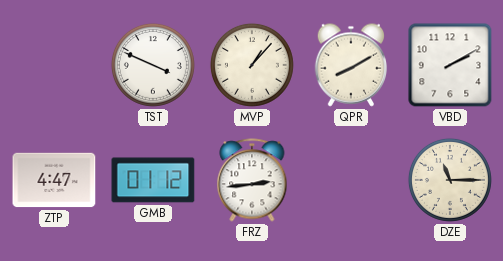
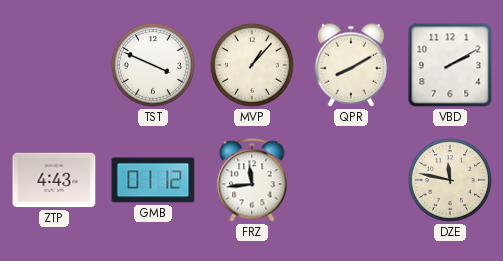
ZTP: 4:47 -> 4:43
FRZ: 2:44 -> 11:44
DZE: 11:15 -> 11:47
